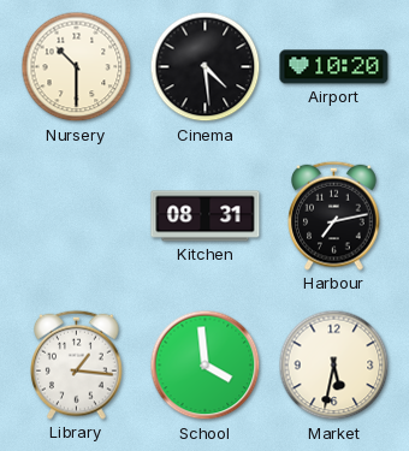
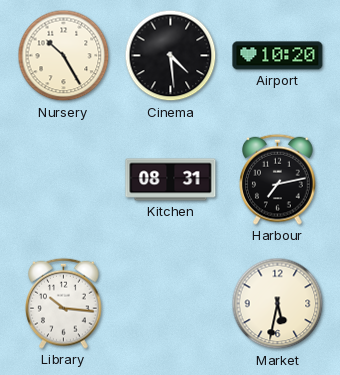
Nursery: 10:30 -> 10:25
Library: 1:16 -> 10:16
School: 3:59 -> none
